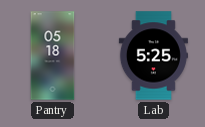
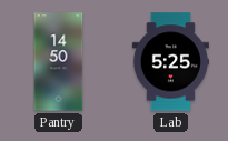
Pantry: 05:18 -> 14:50
